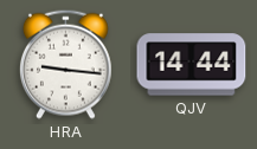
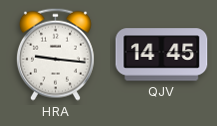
QJV: 14:44 -> 14:45
